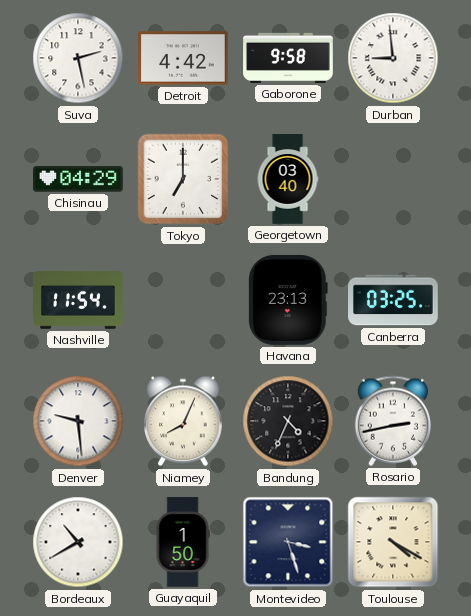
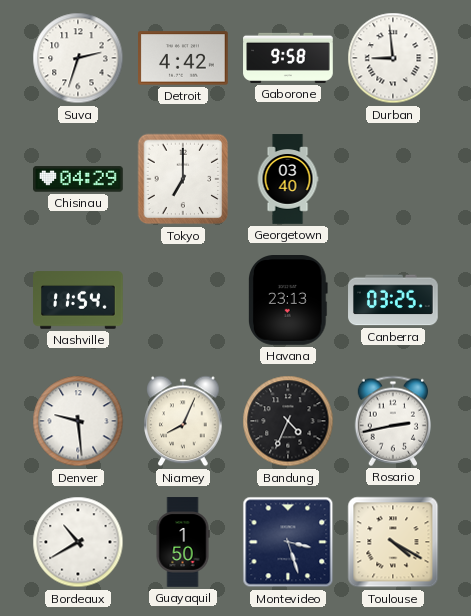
Suva: 2:28 -> 2:33
